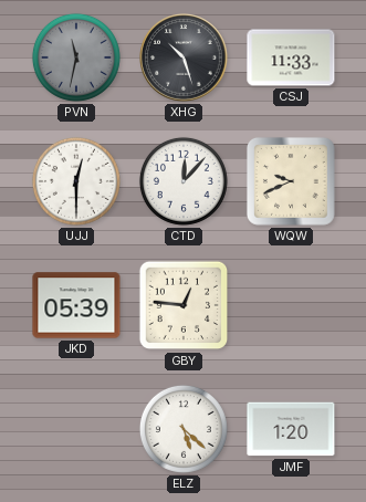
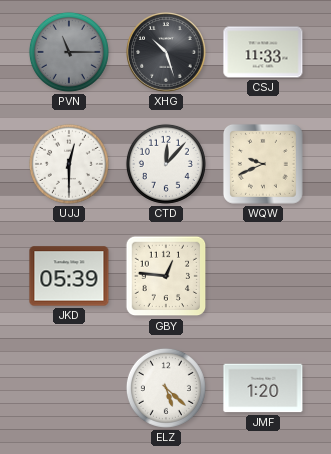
PVN: 11:32 -> 11:15
